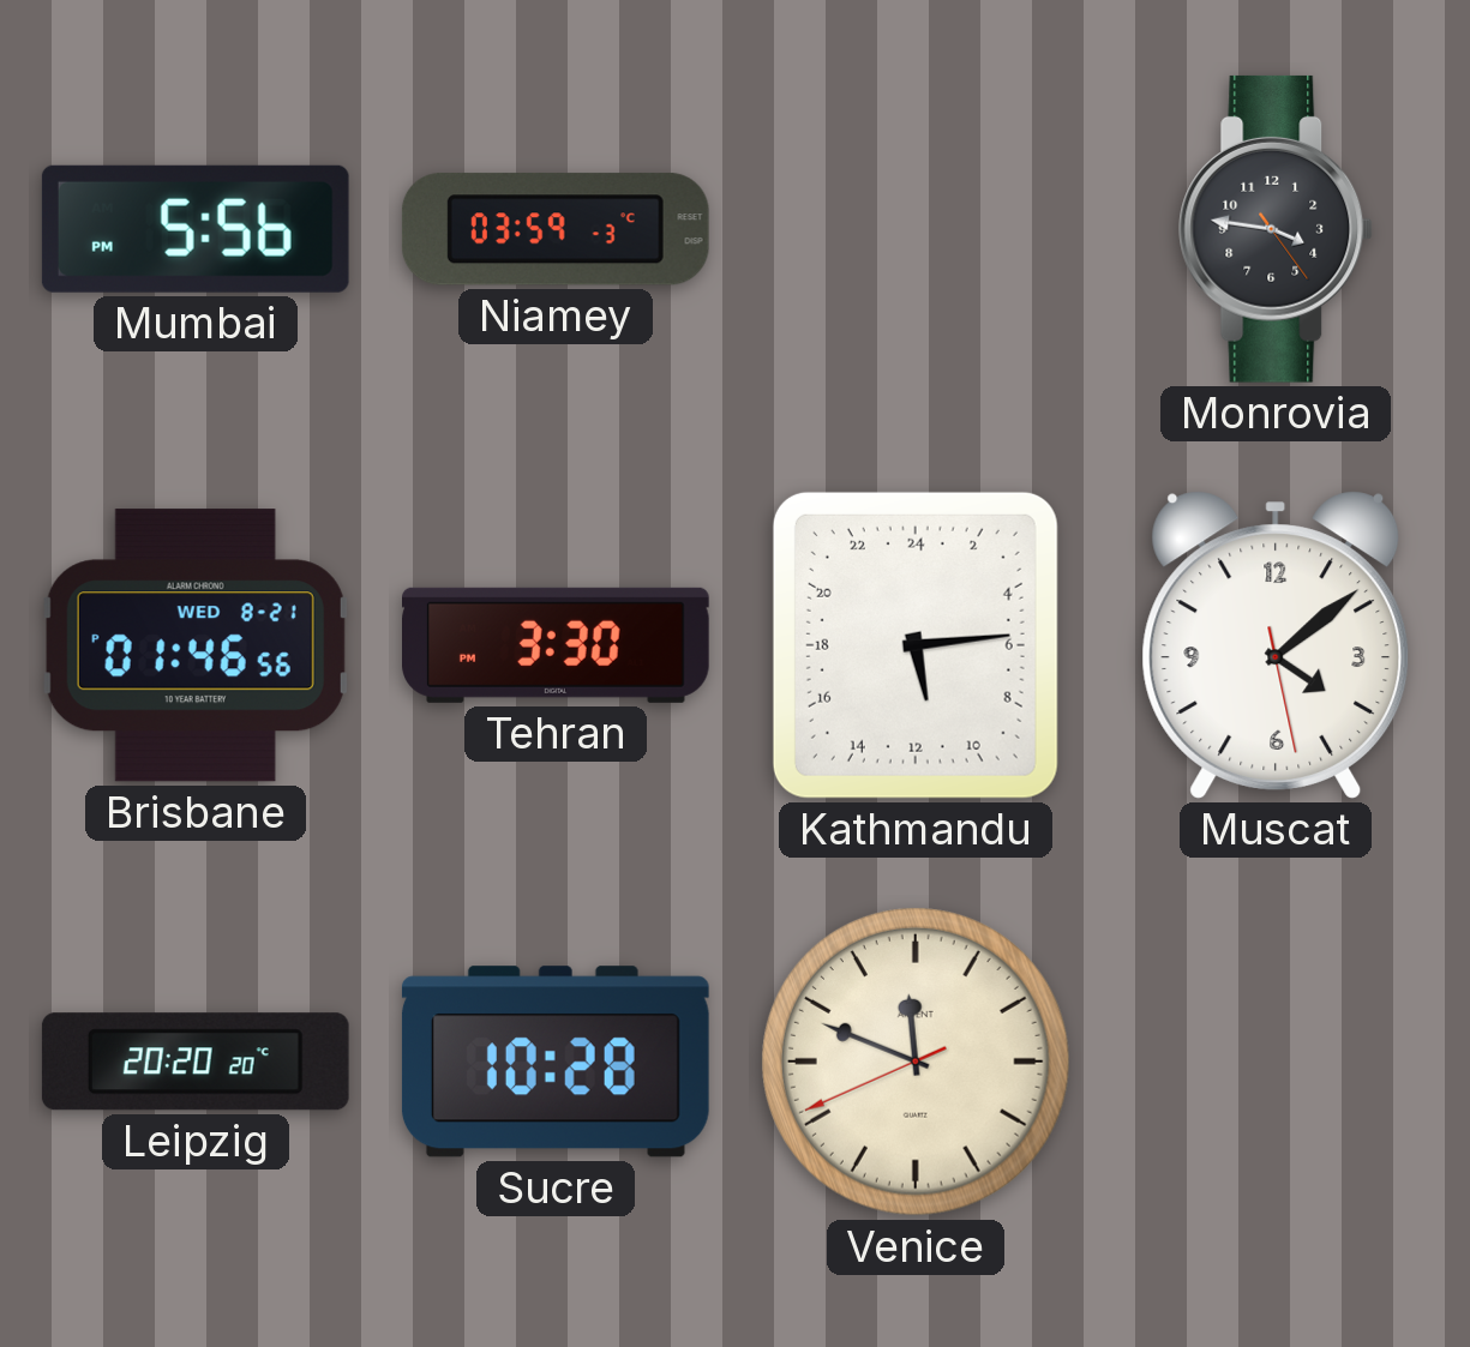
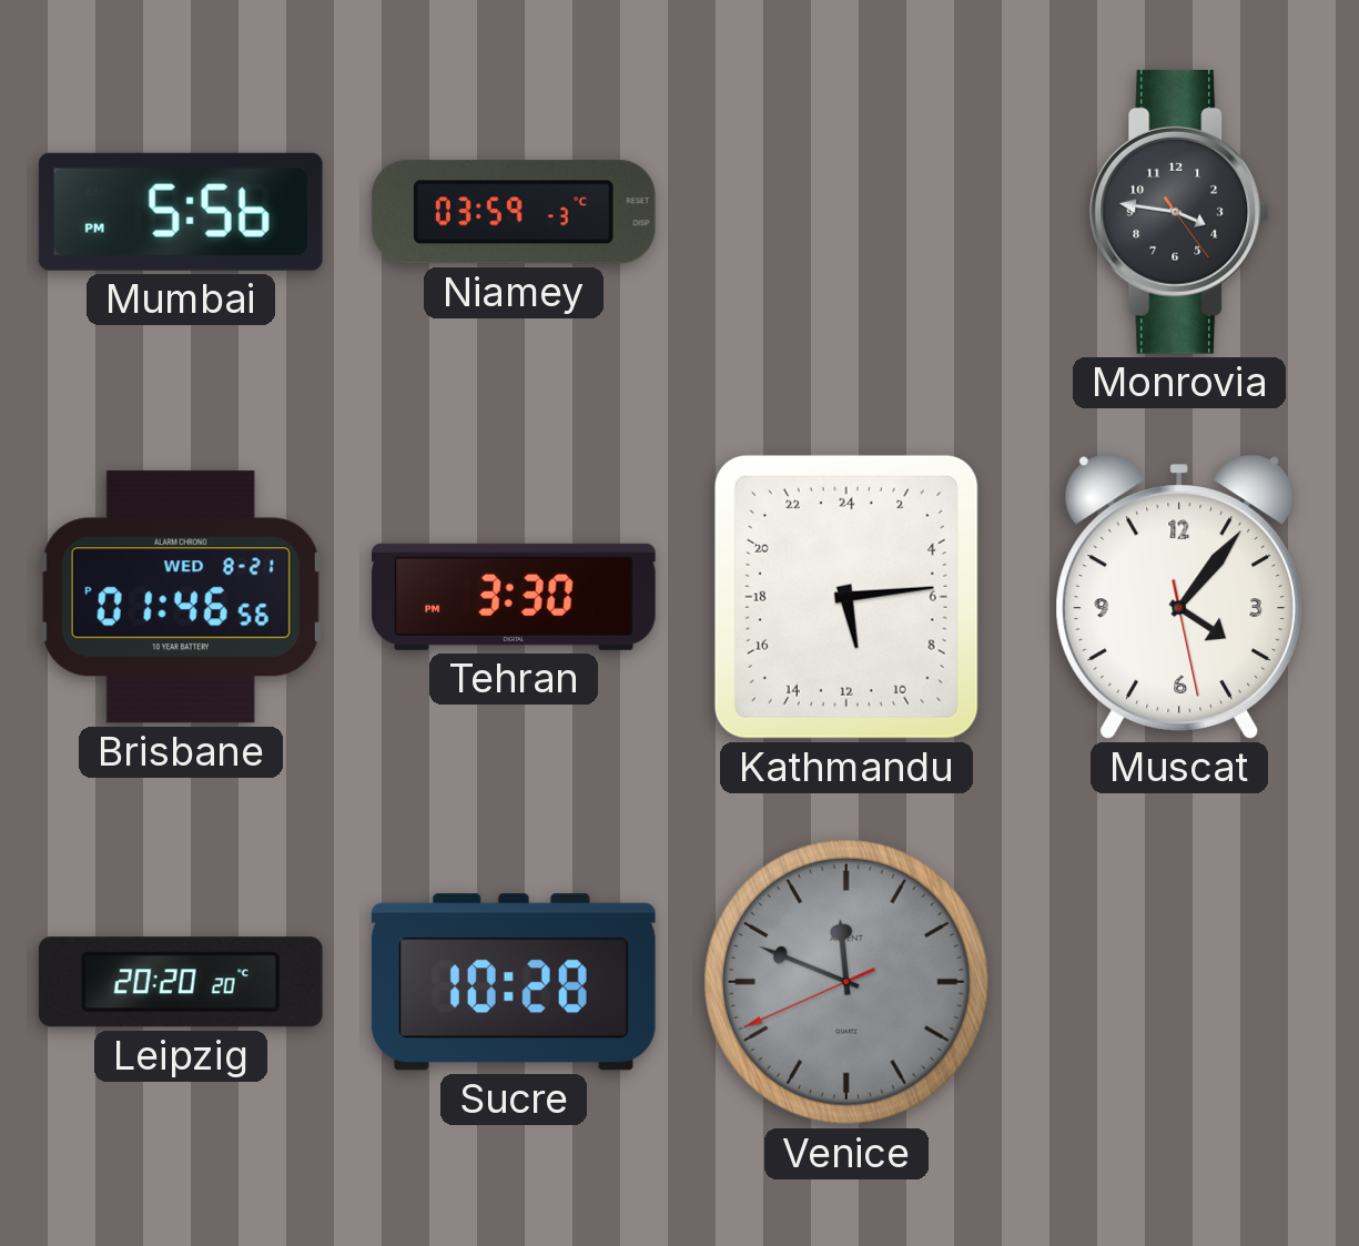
Muscat: 4:08 -> 4:06
Venice dial: cream -> grey
